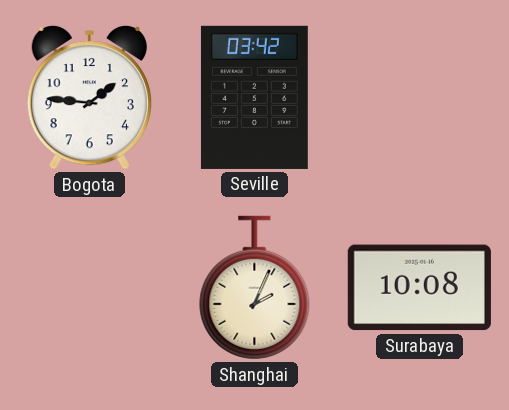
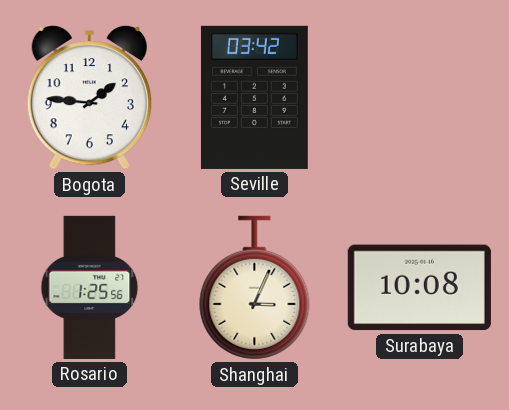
Rosario: none -> 1:25
Shanghai: 2:04 -> 3:04
